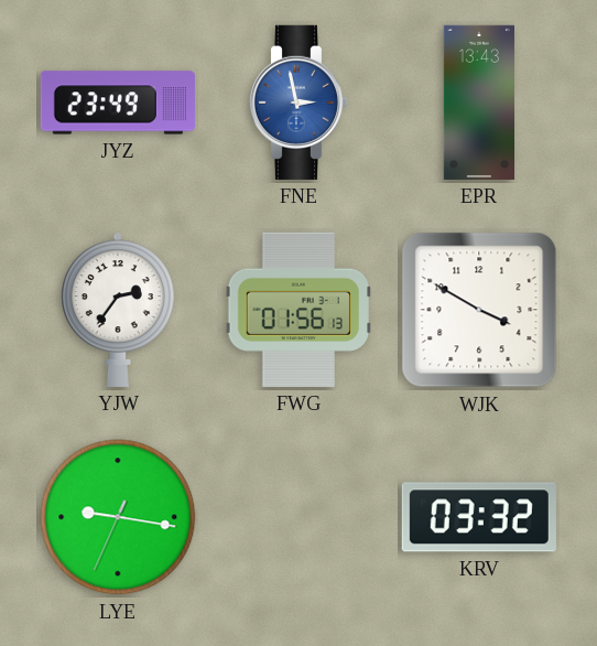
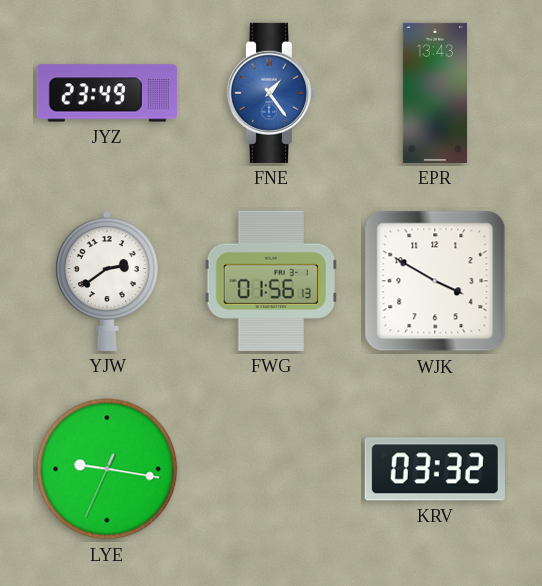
FNE: 2:58 -> 1:24
YJW: 2:36 -> 2:39
